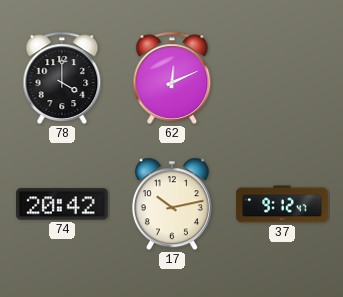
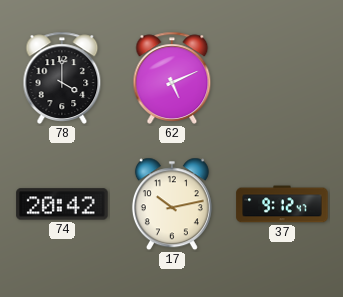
62: 12:11 -> 5:11
